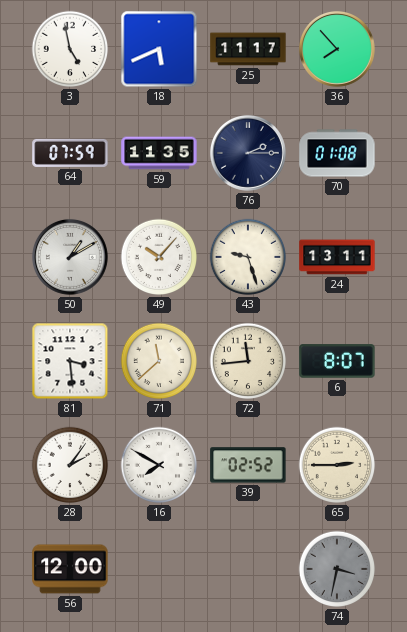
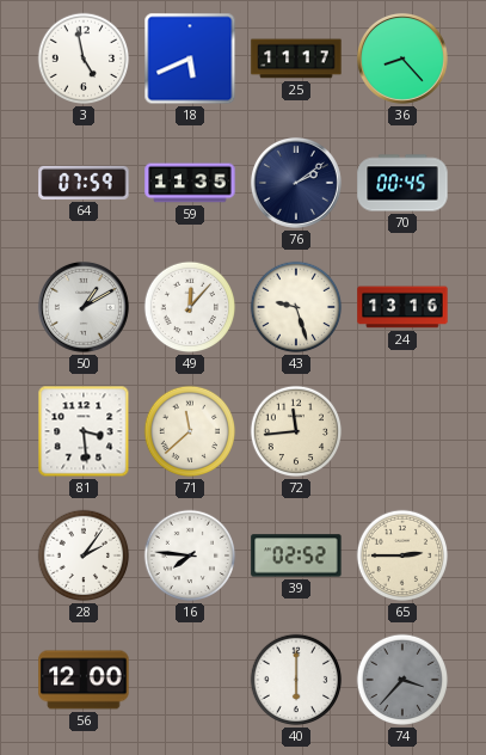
36: 7:53 -> 8:23
76: 2:15 -> 2:09
70: 01:08 -> 00:45
49: 10:07 -> 12:07
24: 13:11 -> 13:16
6: 8:07 -> none
16: 7:50 -> 7:46
40: none -> 6:00
74: 3:32 -> 3:37
